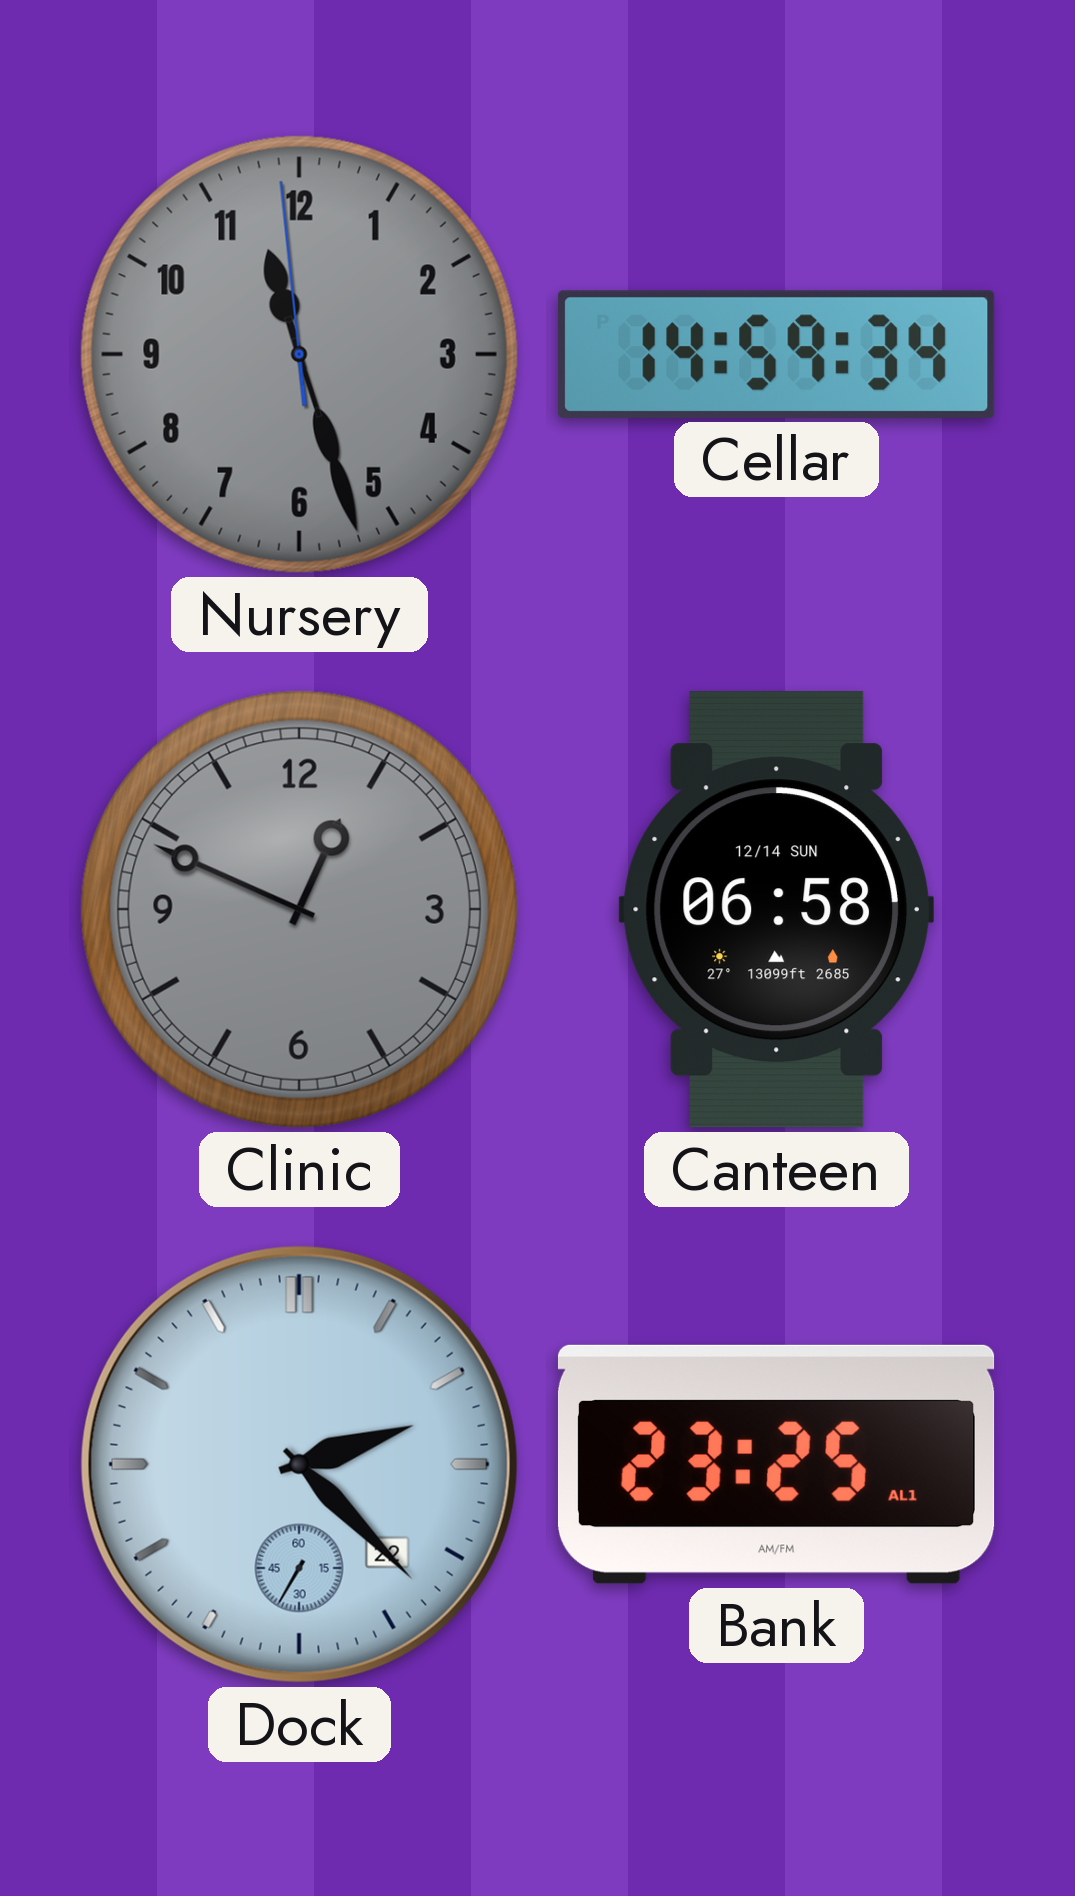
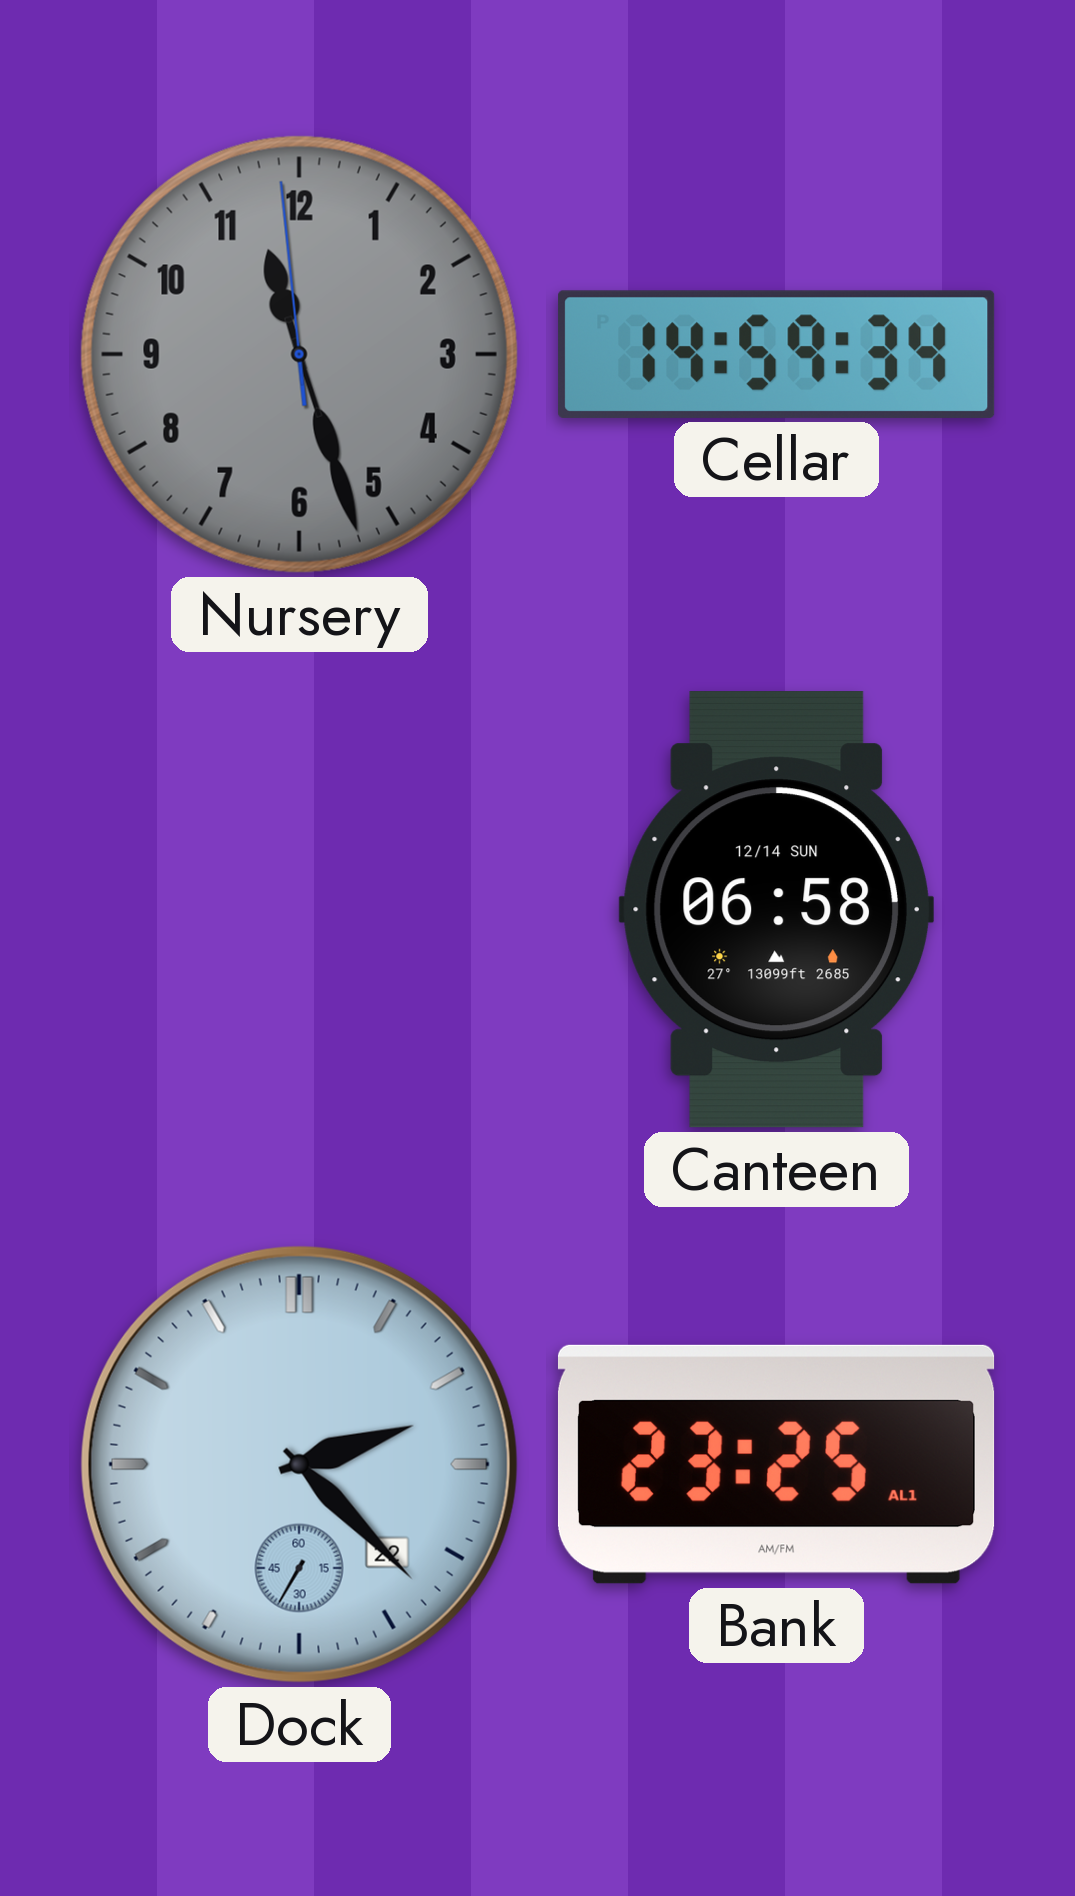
Clinic: 12:49 -> none
